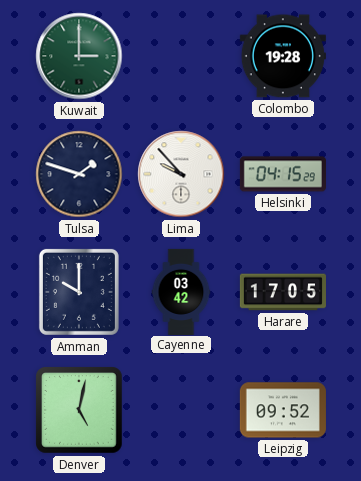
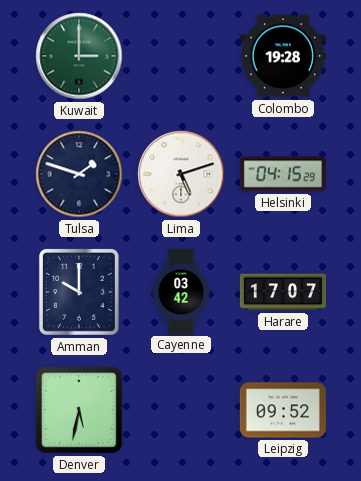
Lima: 9:53 -> 5:12
Harare: 17:05 -> 17:07
Denver: 5:02 -> 5:32
